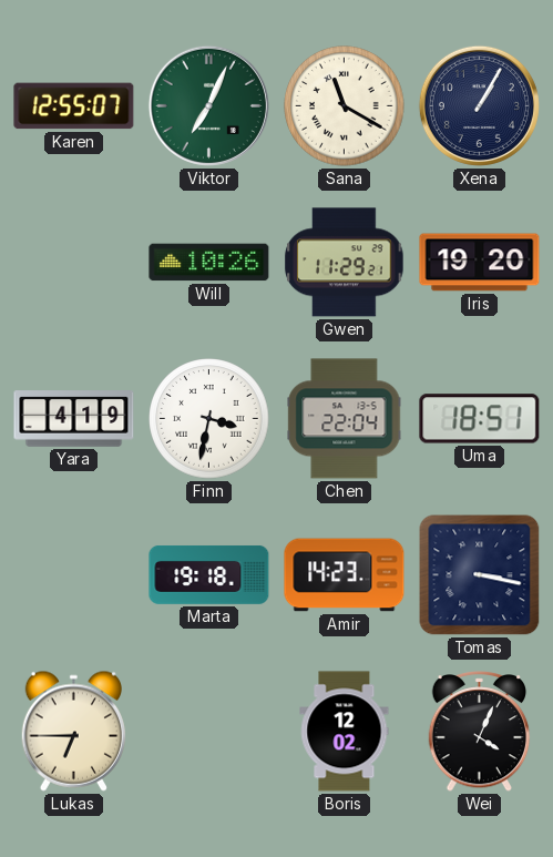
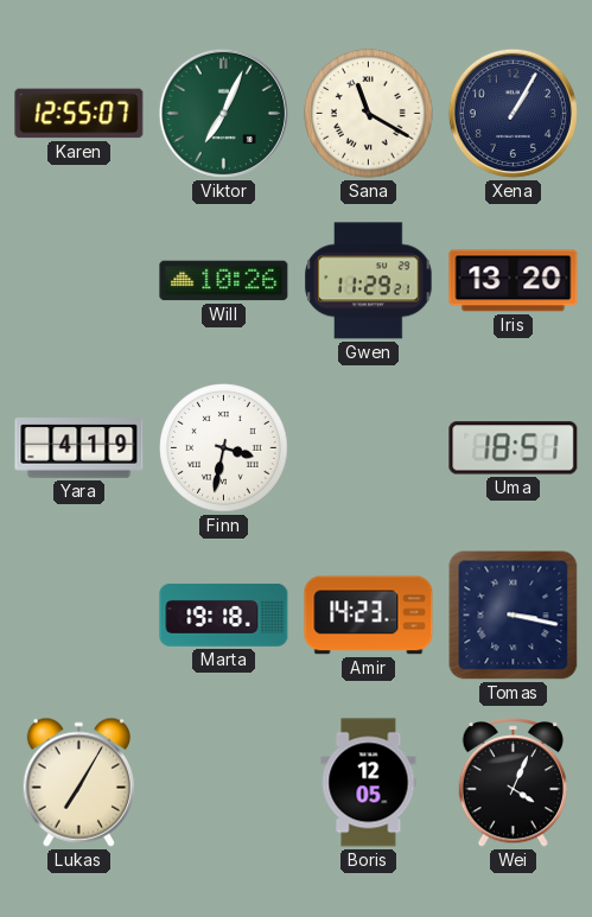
Iris: 19:20 -> 13:20
Chen: 22:04 -> none
Lukas: 6:45 -> 7:05
Boris: 12:02 -> 12:05
